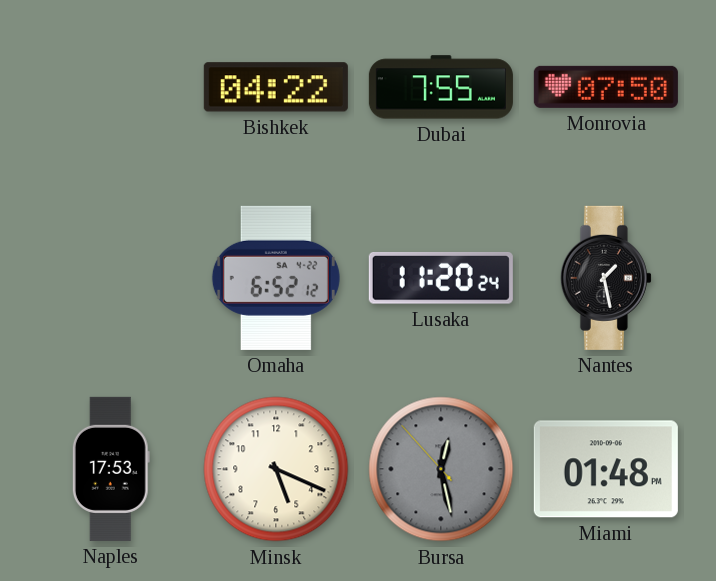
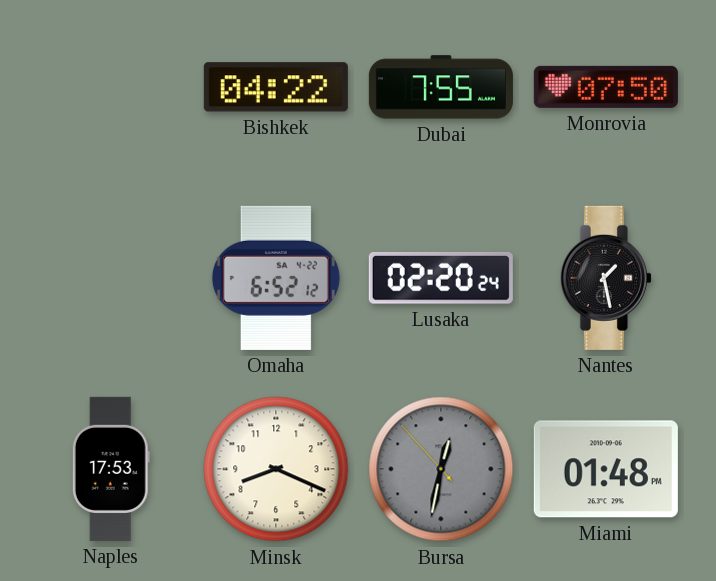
Lusaka: 11:20 -> 02:20
Minsk: 5:19 -> 8:19
Bursa: 12:27 -> 12:31
